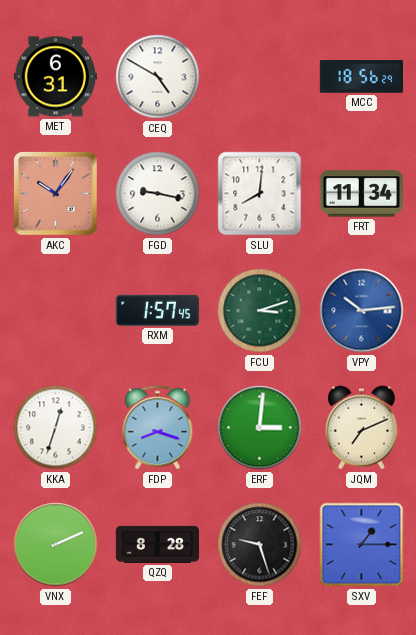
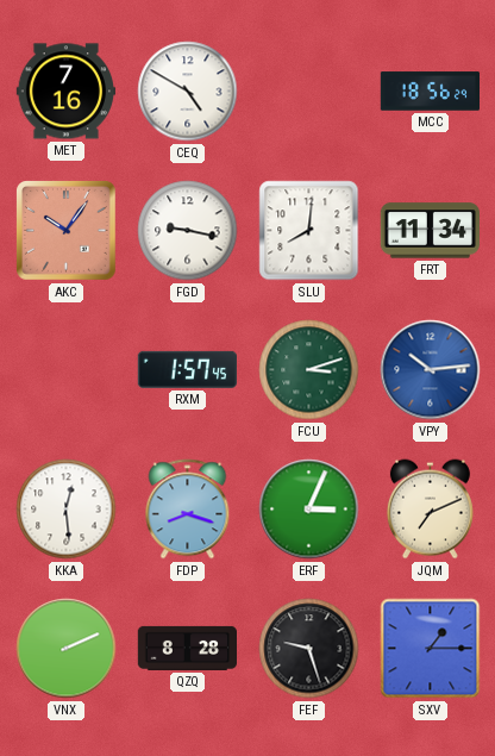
MET: 6:31 -> 7:16
KKA: 12:33 -> 12:29
ERF: 3:01 -> 3:04
